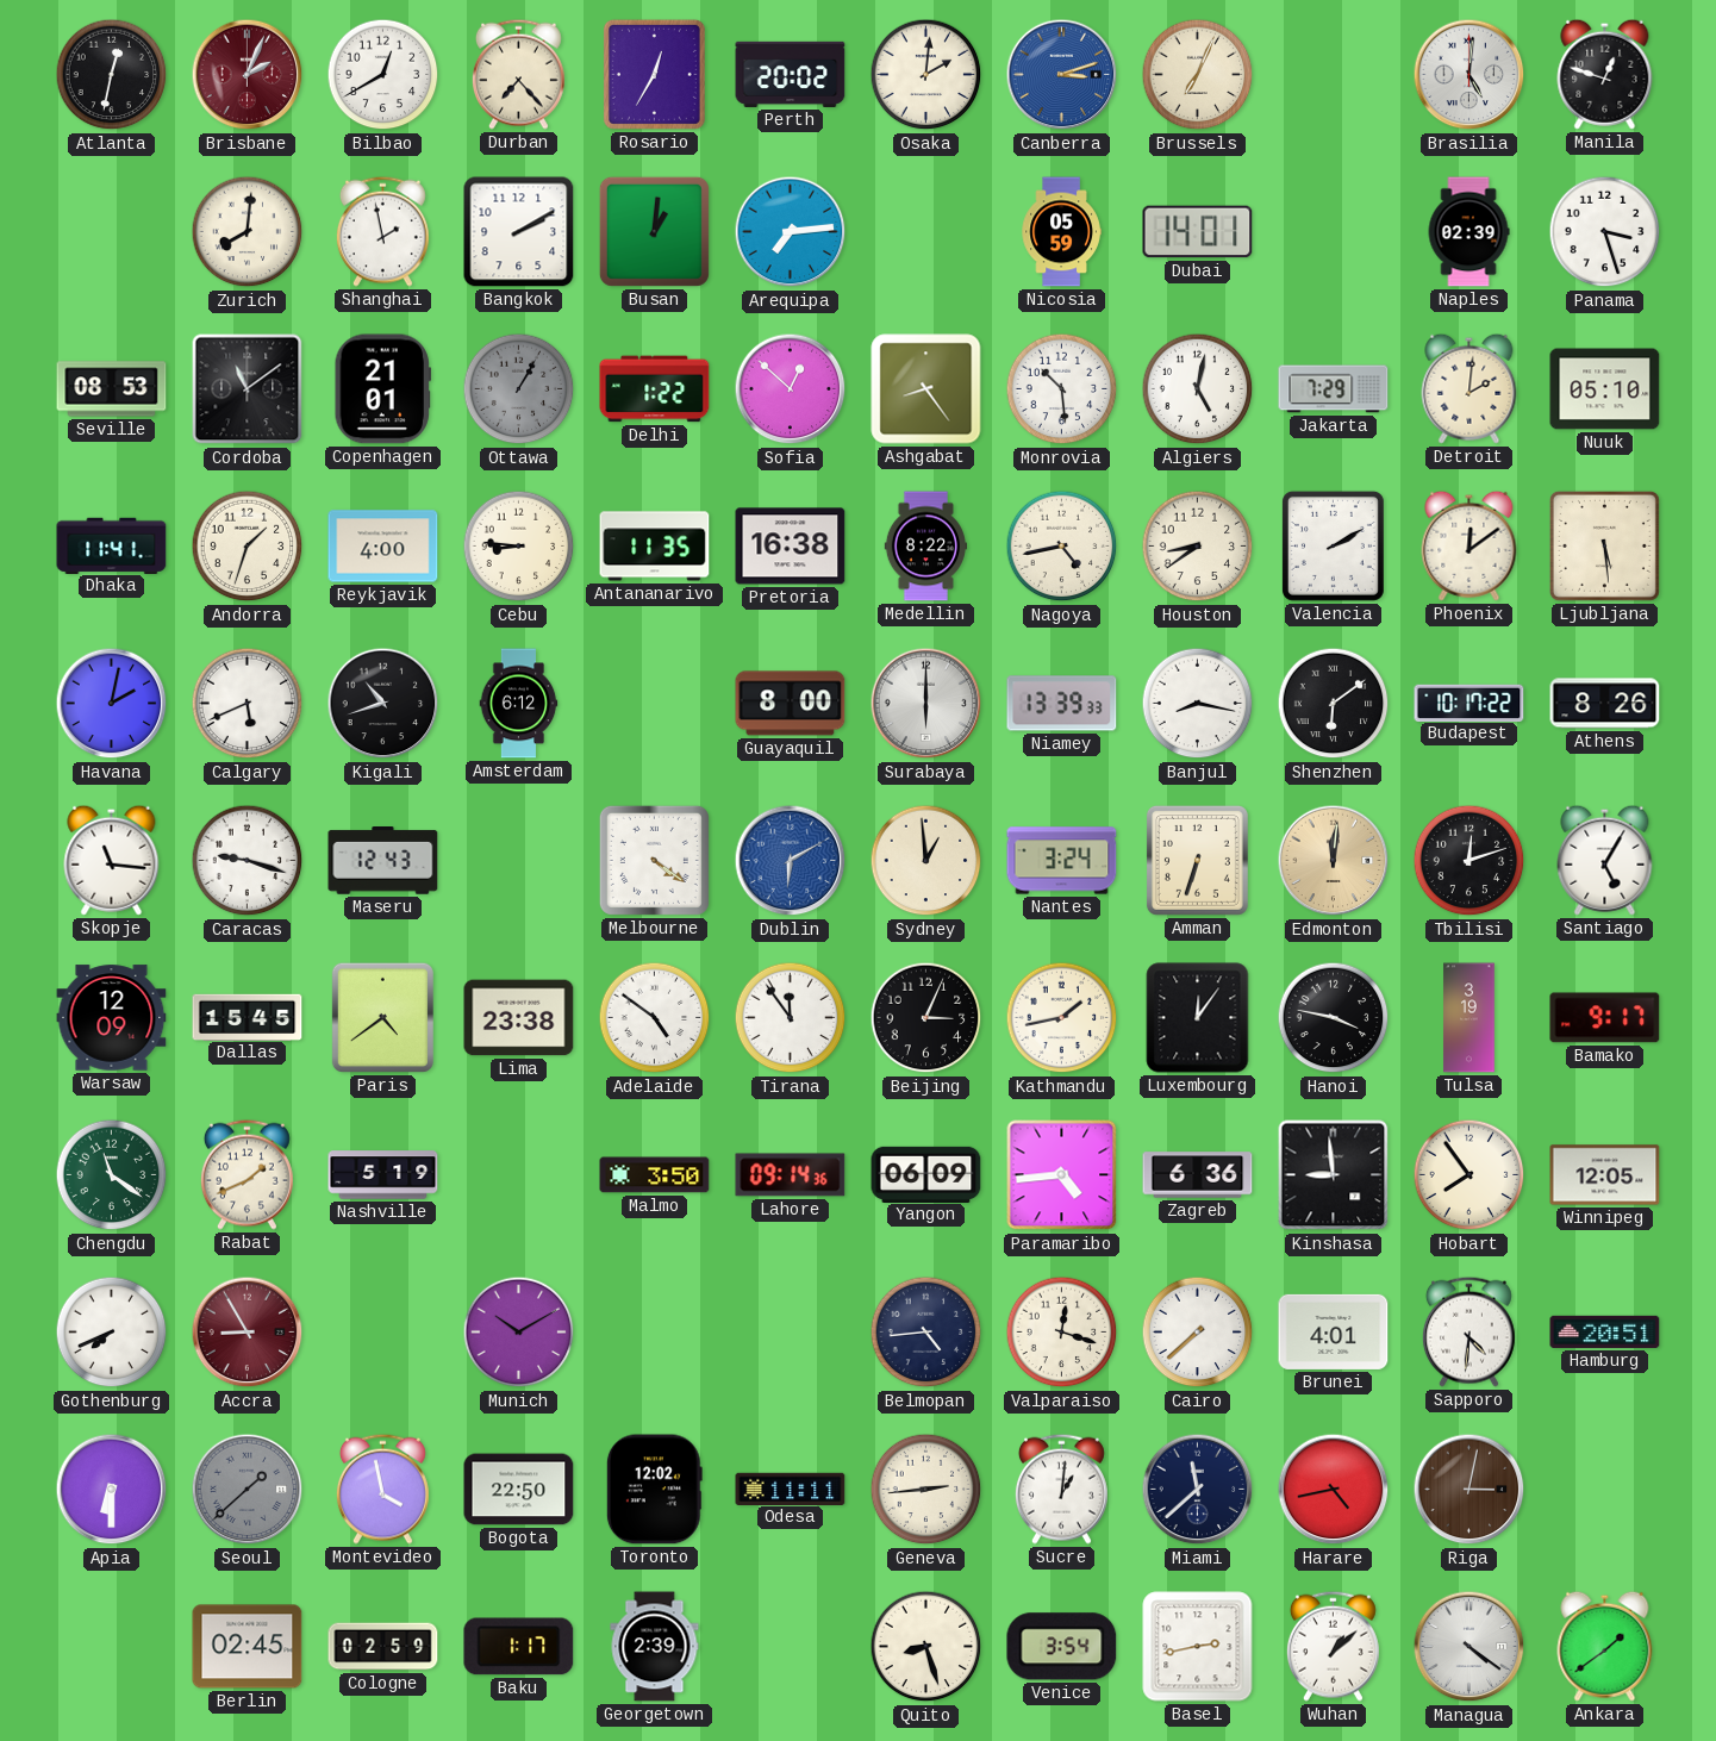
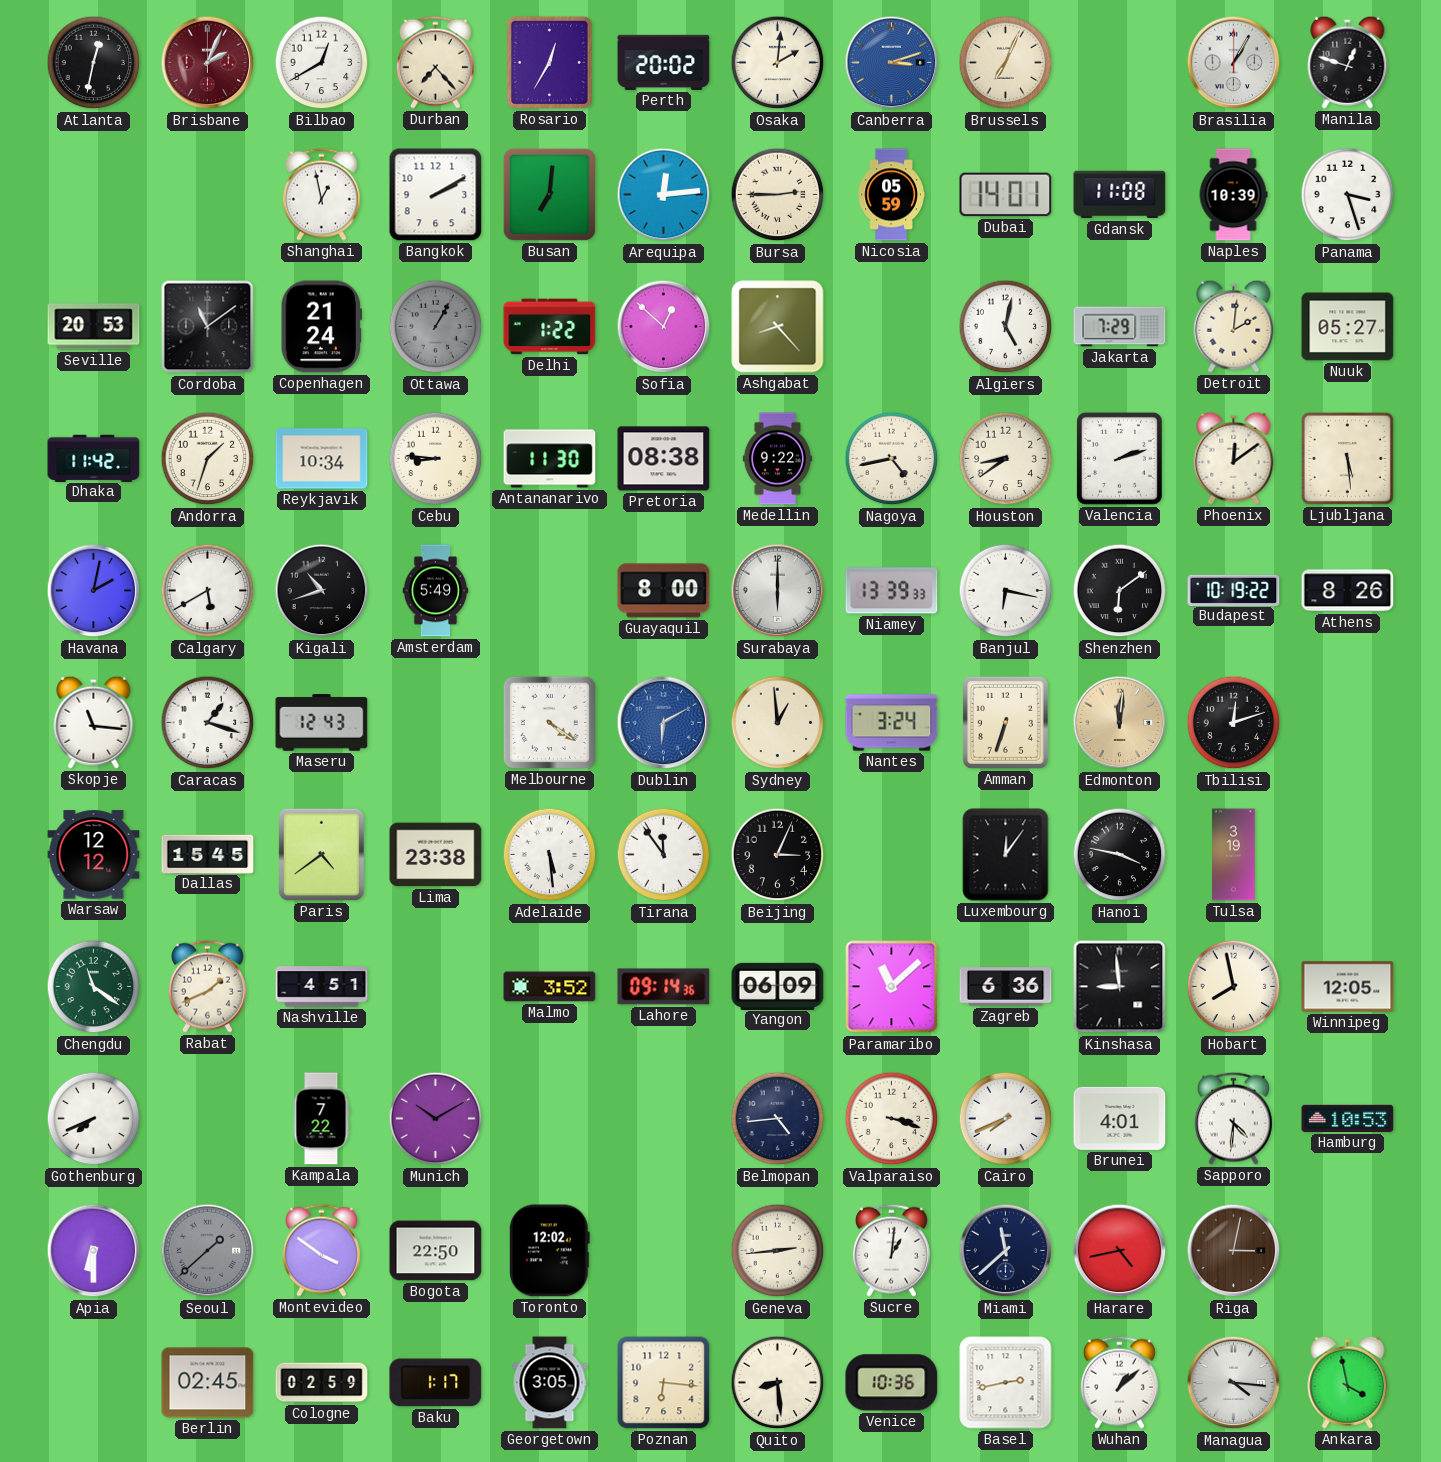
Brasilia: 5:01 -> 1:05
Zurich: 8:01 -> none
Shanghai: 1:58 -> 12:58
Busan: 1:01 -> 7:01
Arequipa: 7:14 -> 12:14
Bursa: none -> 2:45
Gdansk: none -> 11:08
Naples: 02:39 -> 10:39
Seville: 08:53 -> 20:53
Copenhagen: 21:01 -> 21:24
Ashgabat: 8:24 -> 8:23
Monrovia: 10:29 -> none
Nuuk: 05:10 -> 05:27
Dhaka: 11:41 -> 11:42
Reykjavik: 4:00 -> 10:34
Antananarivo: 11:35 -> 11:30
Pretoria: 16:38 -> 08:38
Medellin: 8:22 -> 9:22
Valencia: 2:10 -> 2:12
Calgary: 5:41 -> 5:40
Amsterdam: 6:12 -> 5:49
Banjul: 8:17 -> 6:17
Budapest: 10:17 -> 10:19
Caracas: 9:18 -> 1:18
Santiago: 5:05 -> none
Warsaw: 12:09 -> 12:12
Adelaide: 4:51 -> 5:29
Kathmandu: 1:43 -> none
Bamako: 9:17 -> none
Nashville: 5:19 -> 4:51
Malmo: 3:50 -> 3:52
Paramaribo: 4:44 -> 11:08
Hobart: 7:54 -> 7:58
Accra: 8:55 -> none
Kampala: none -> 7:22
Valparaiso: 12:18 -> 3:18
Cairo: 7:38 -> 7:41
Hamburg: 20:51 -> 10:53
Montevideo: 3:58 -> 3:51
Odesa: 11:11 -> none
Georgetown: 2:39 -> 3:05
Poznan: none -> 6:16
Quito: 8:27 -> 8:29
Venice: 3:54 -> 10:36
Managua: 4:21 -> 4:16
Ankara: 1:39 -> 3:58
